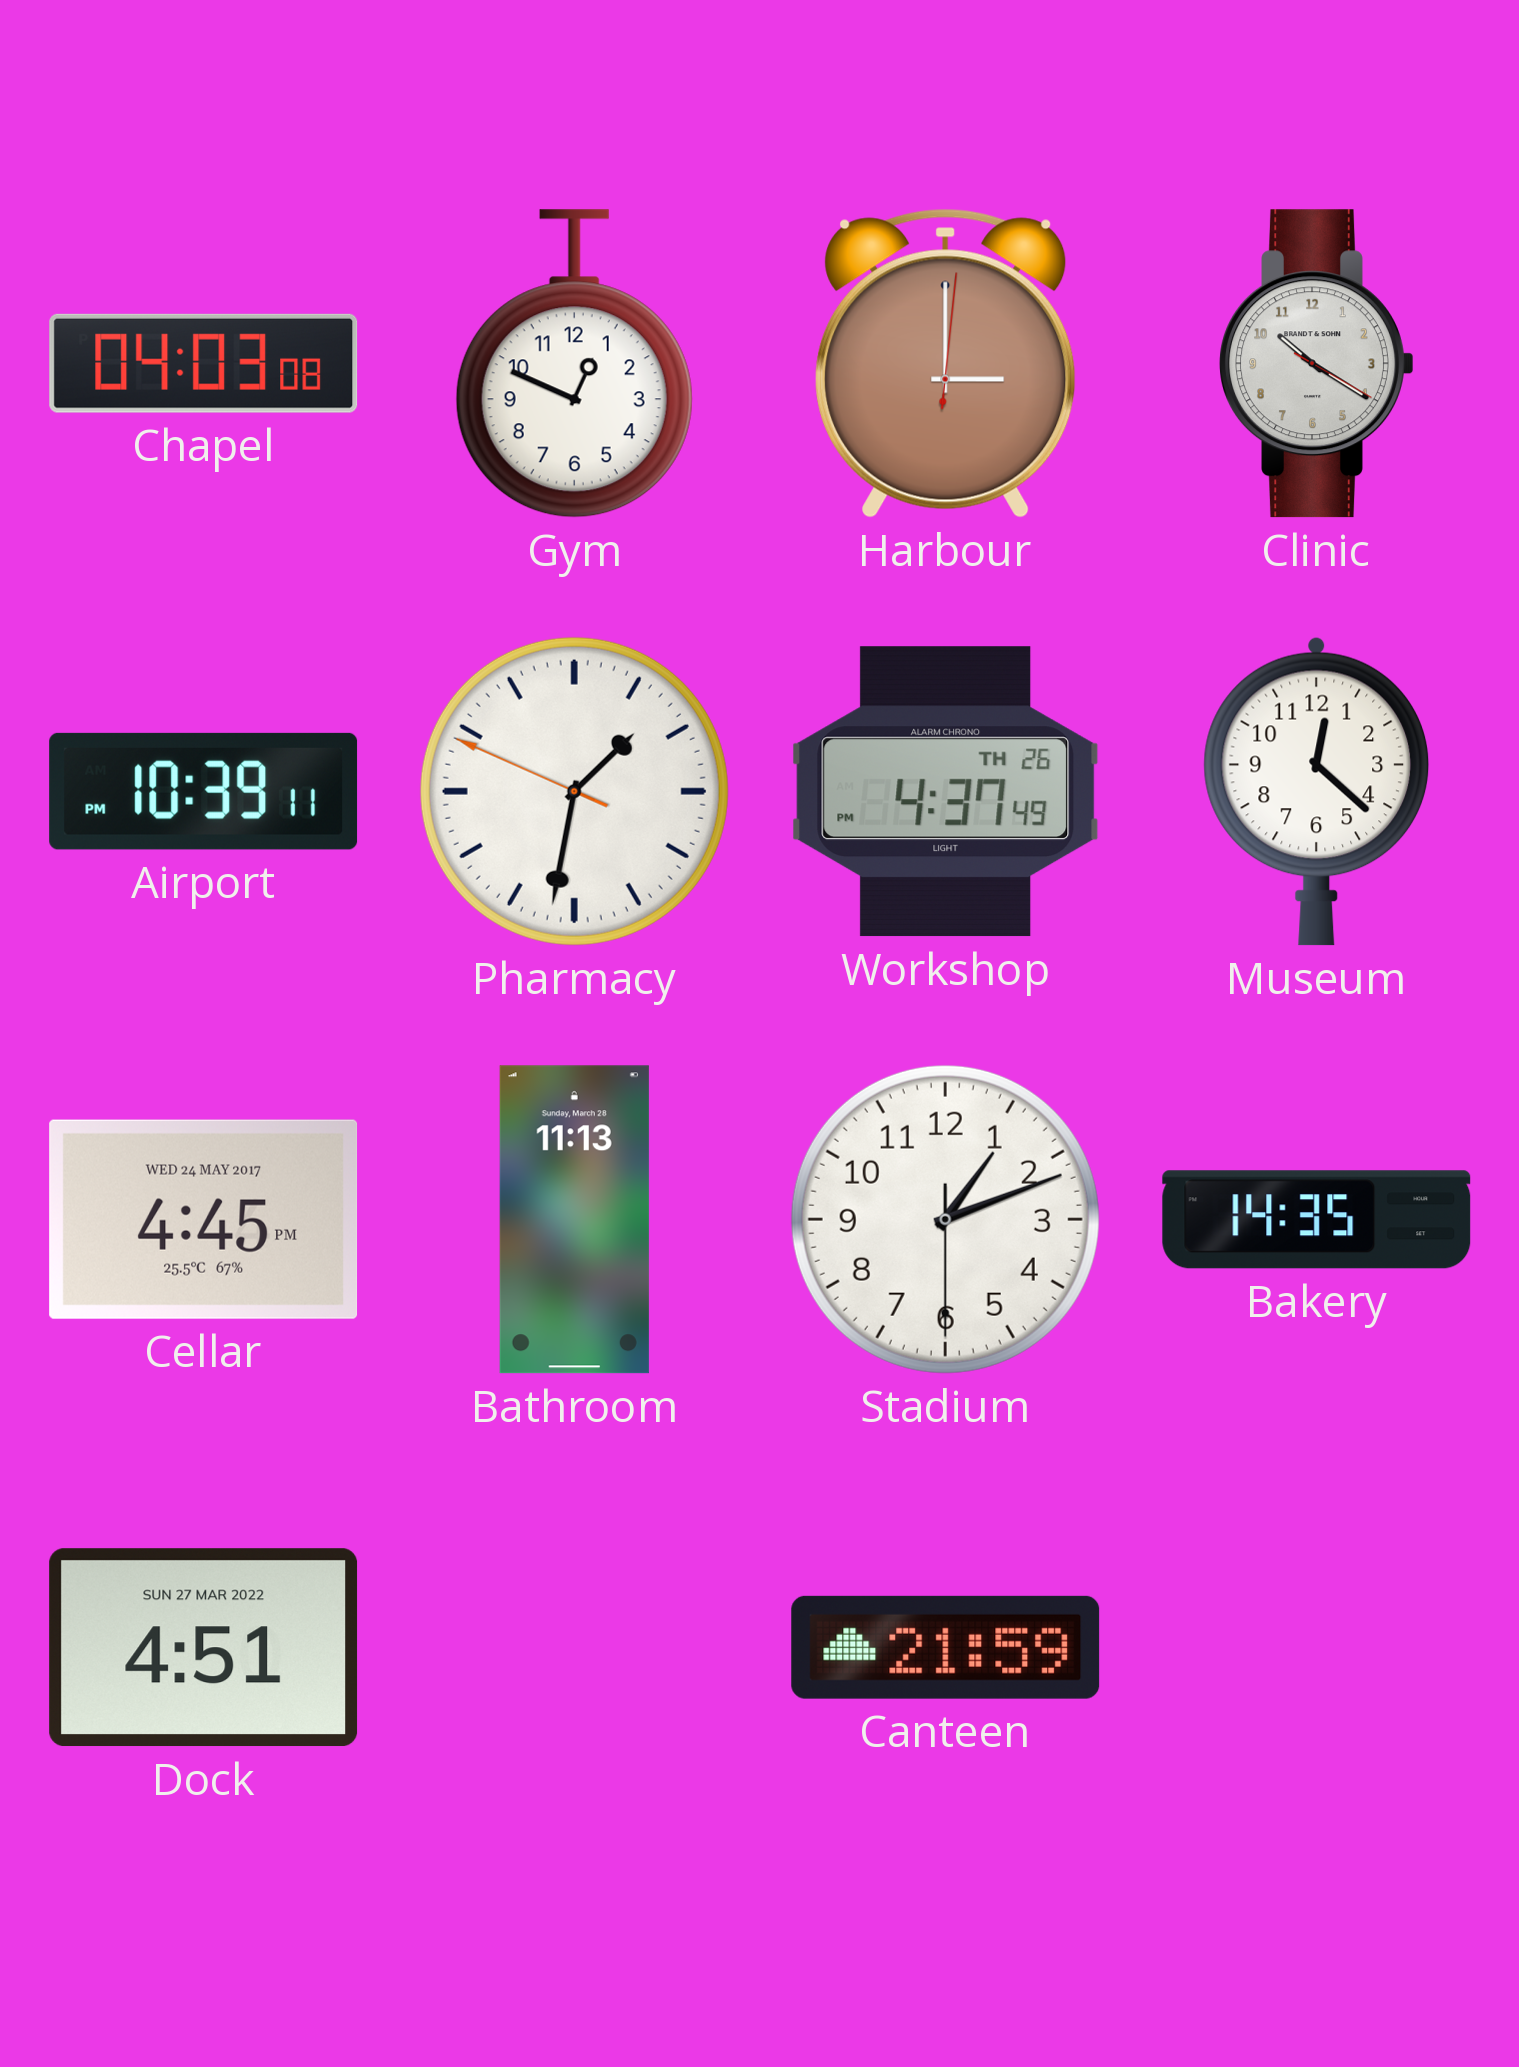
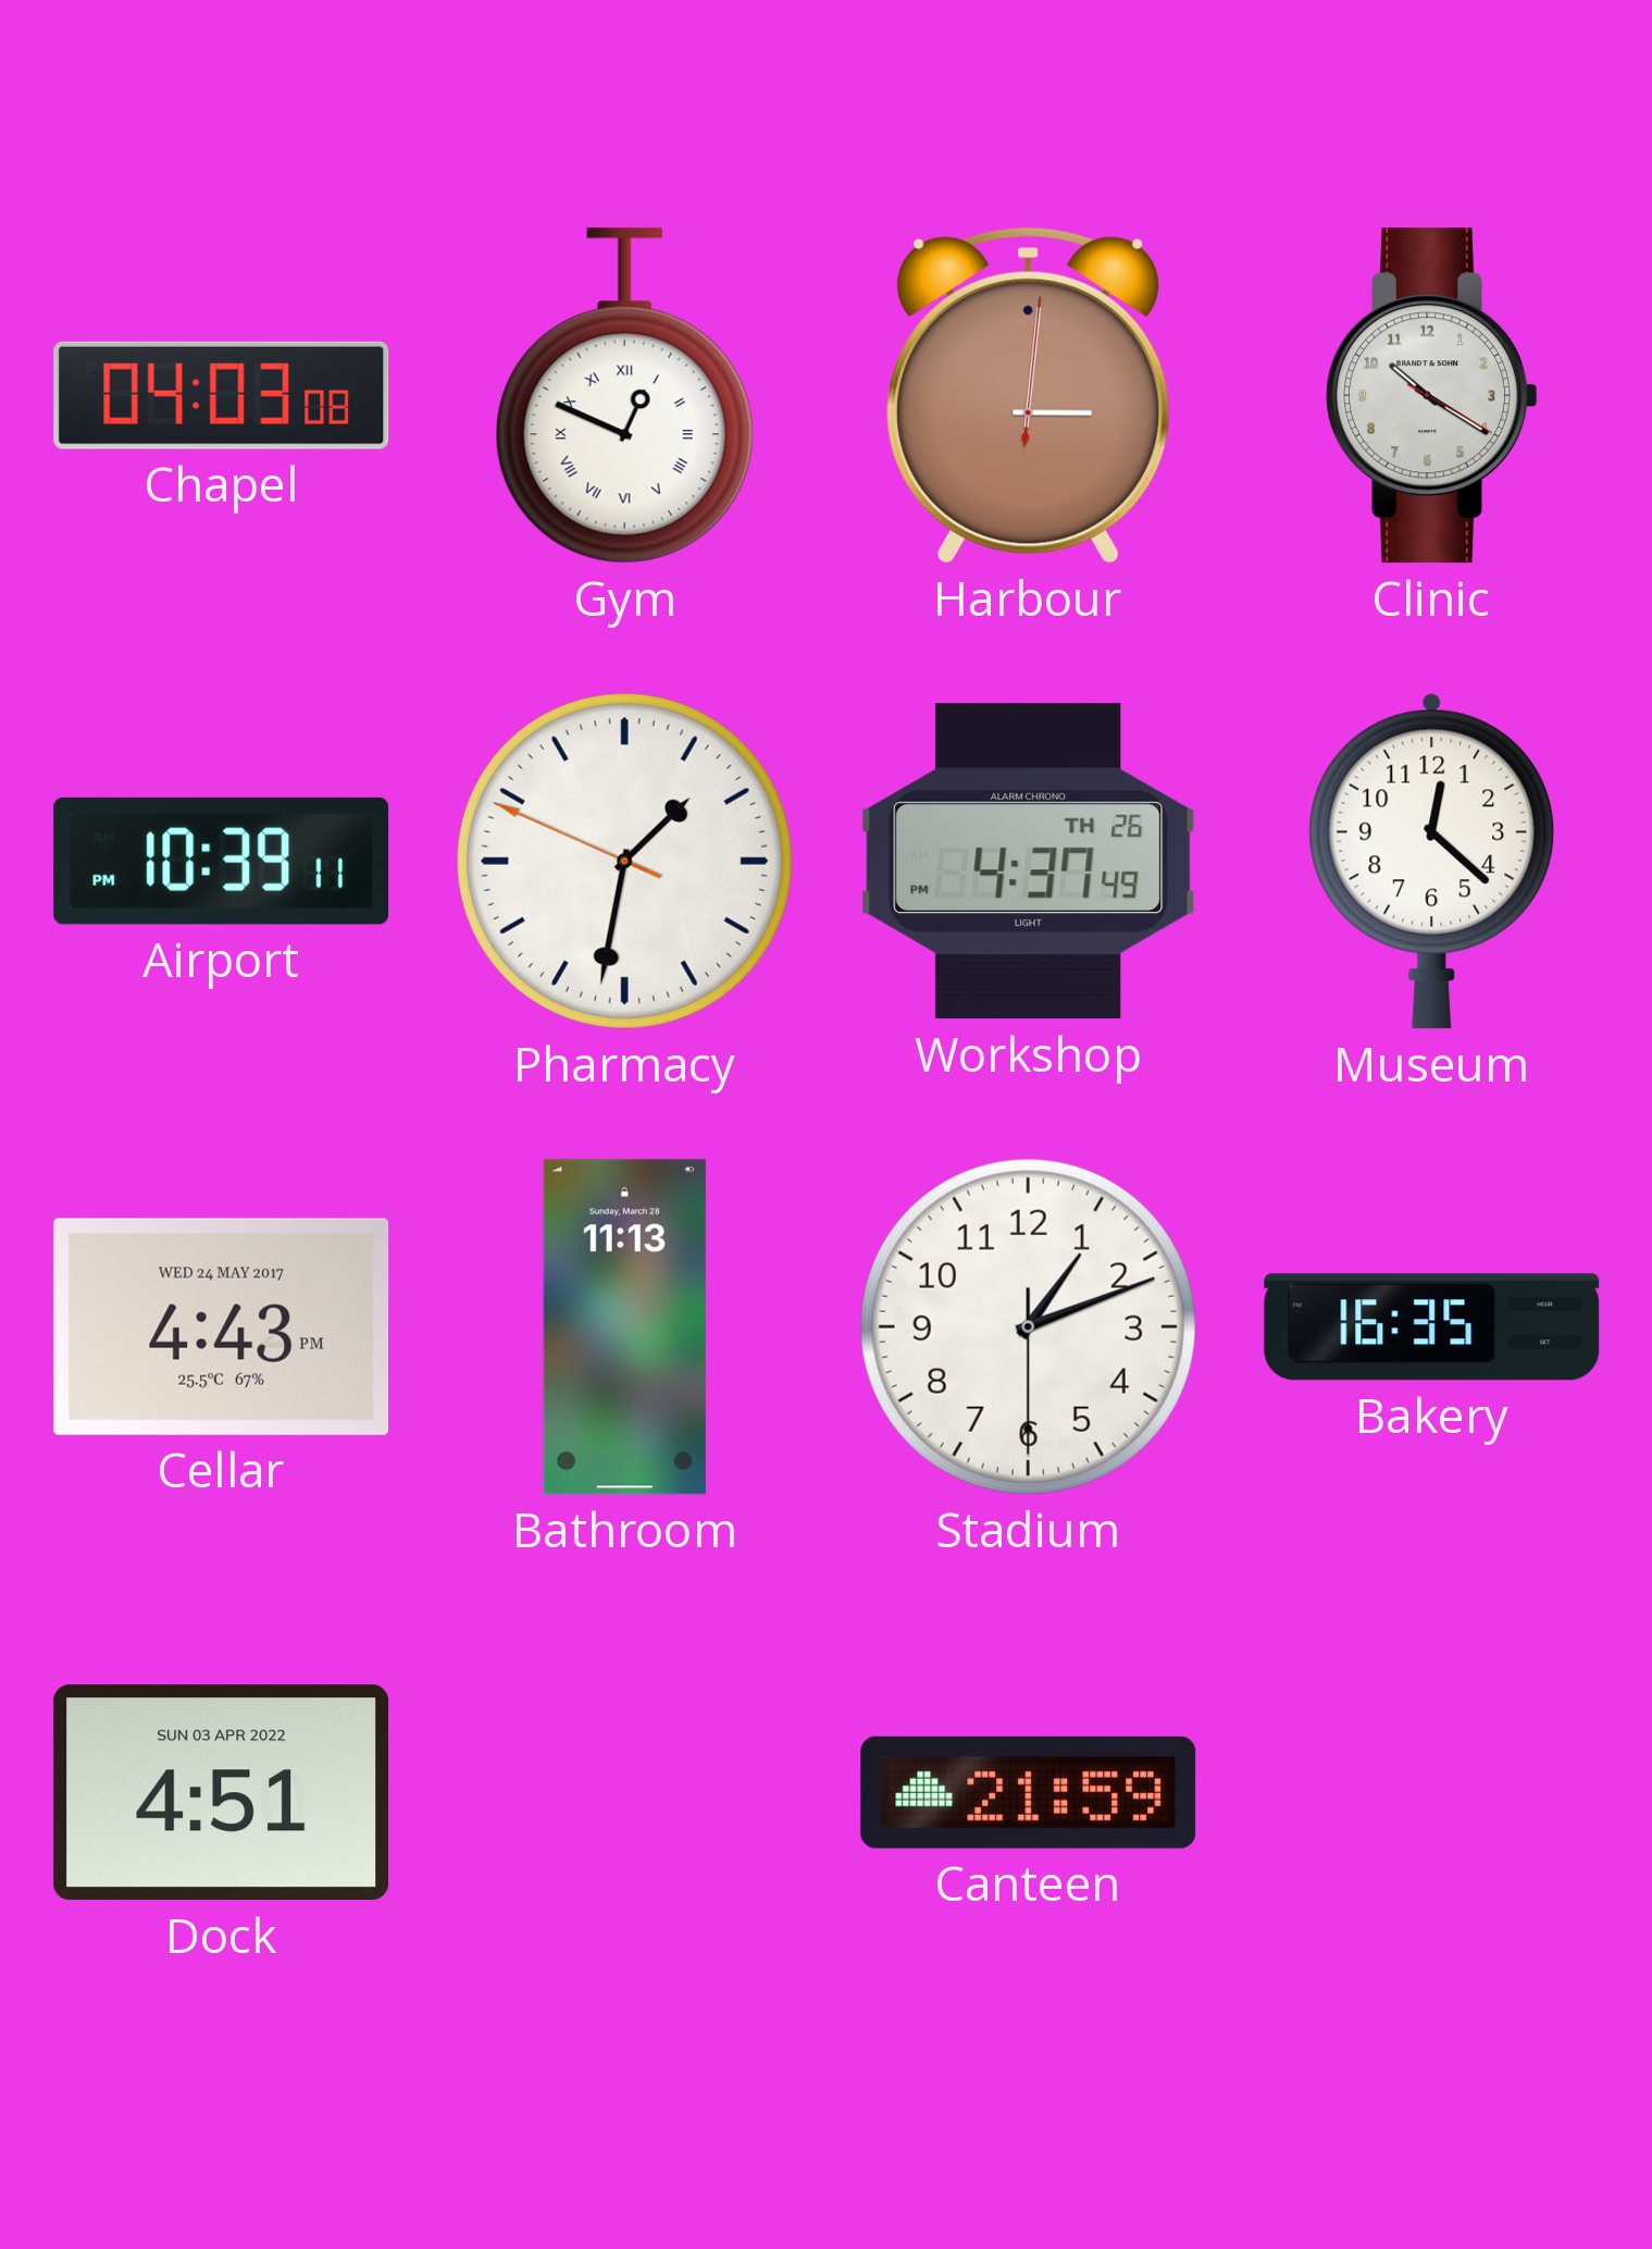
Gym numerals: Arabic -> Roman
Harbour: 3:00 -> 3:01
Cellar: 4:45 -> 4:43
Bakery: 14:35 -> 16:35
Dock date: SUN 27 MAR 2022 -> SUN 03 APR 2022
